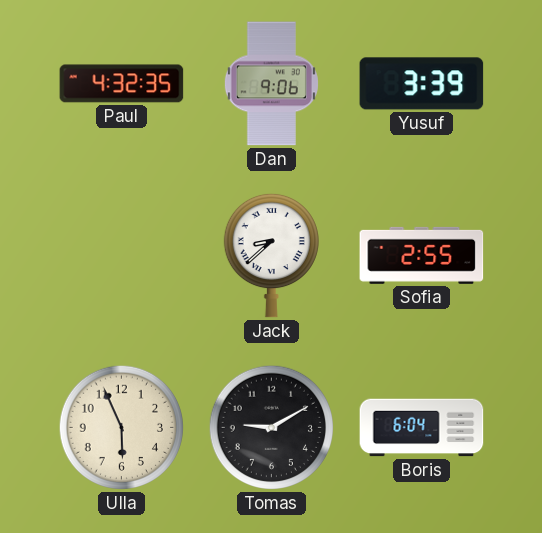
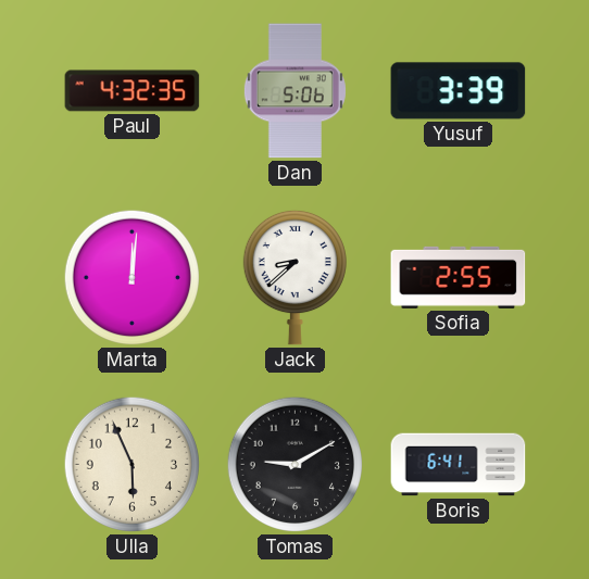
Dan: 9:06 -> 5:06
Marta: none -> 12:01
Boris: 6:04 -> 6:41
